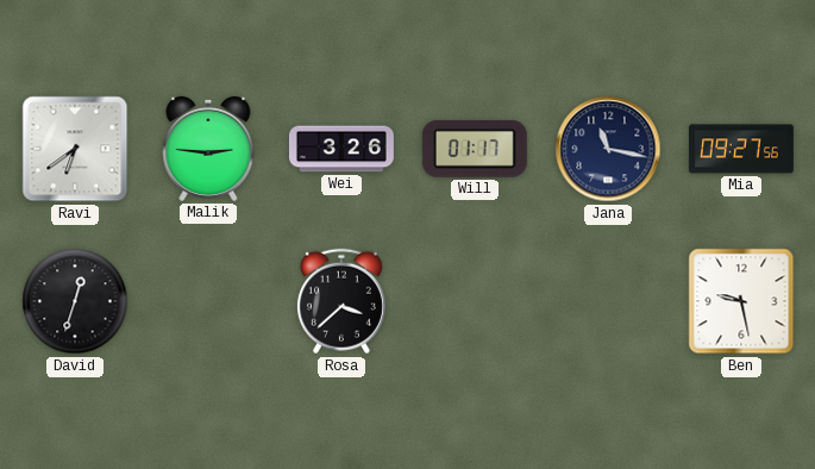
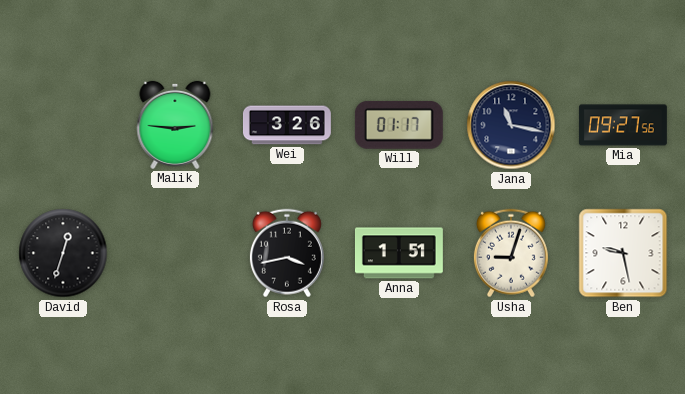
Ravi: 6:39 -> none
Rosa: 3:38 -> 3:43
Anna: none -> 1:51
Usha: none -> 9:03
